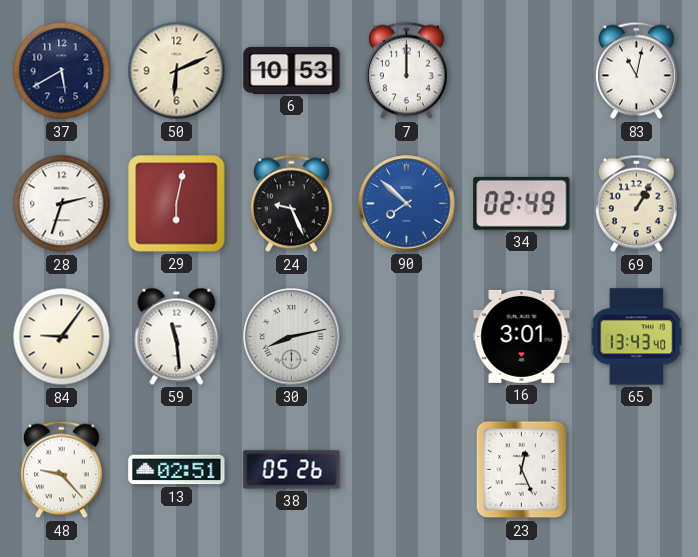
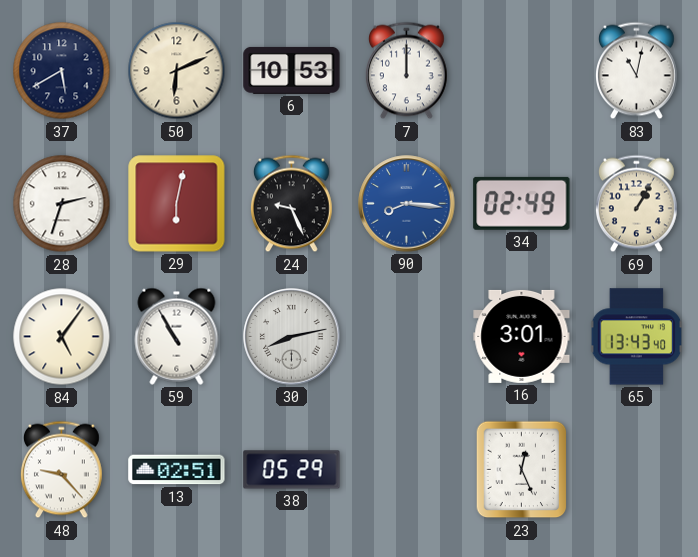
90: 7:52 -> 8:16
84: 9:06 -> 5:06
59: 11:29 -> 10:55
38: 05:26 -> 05:29
